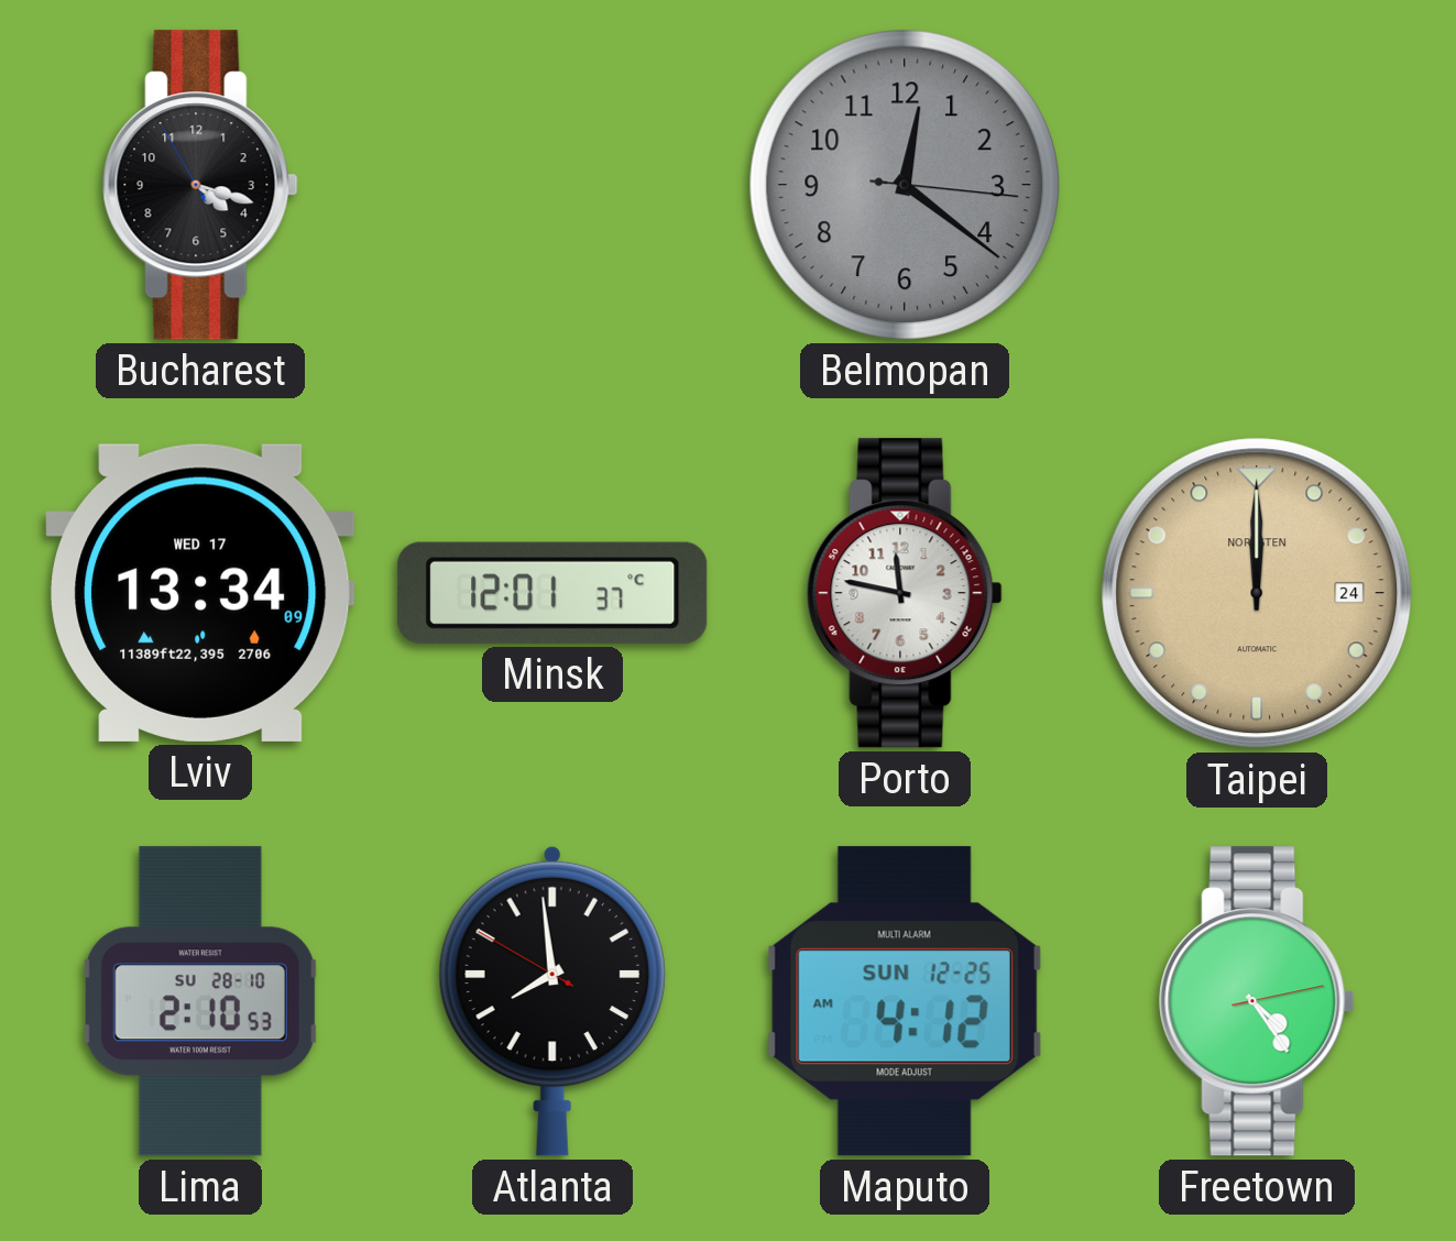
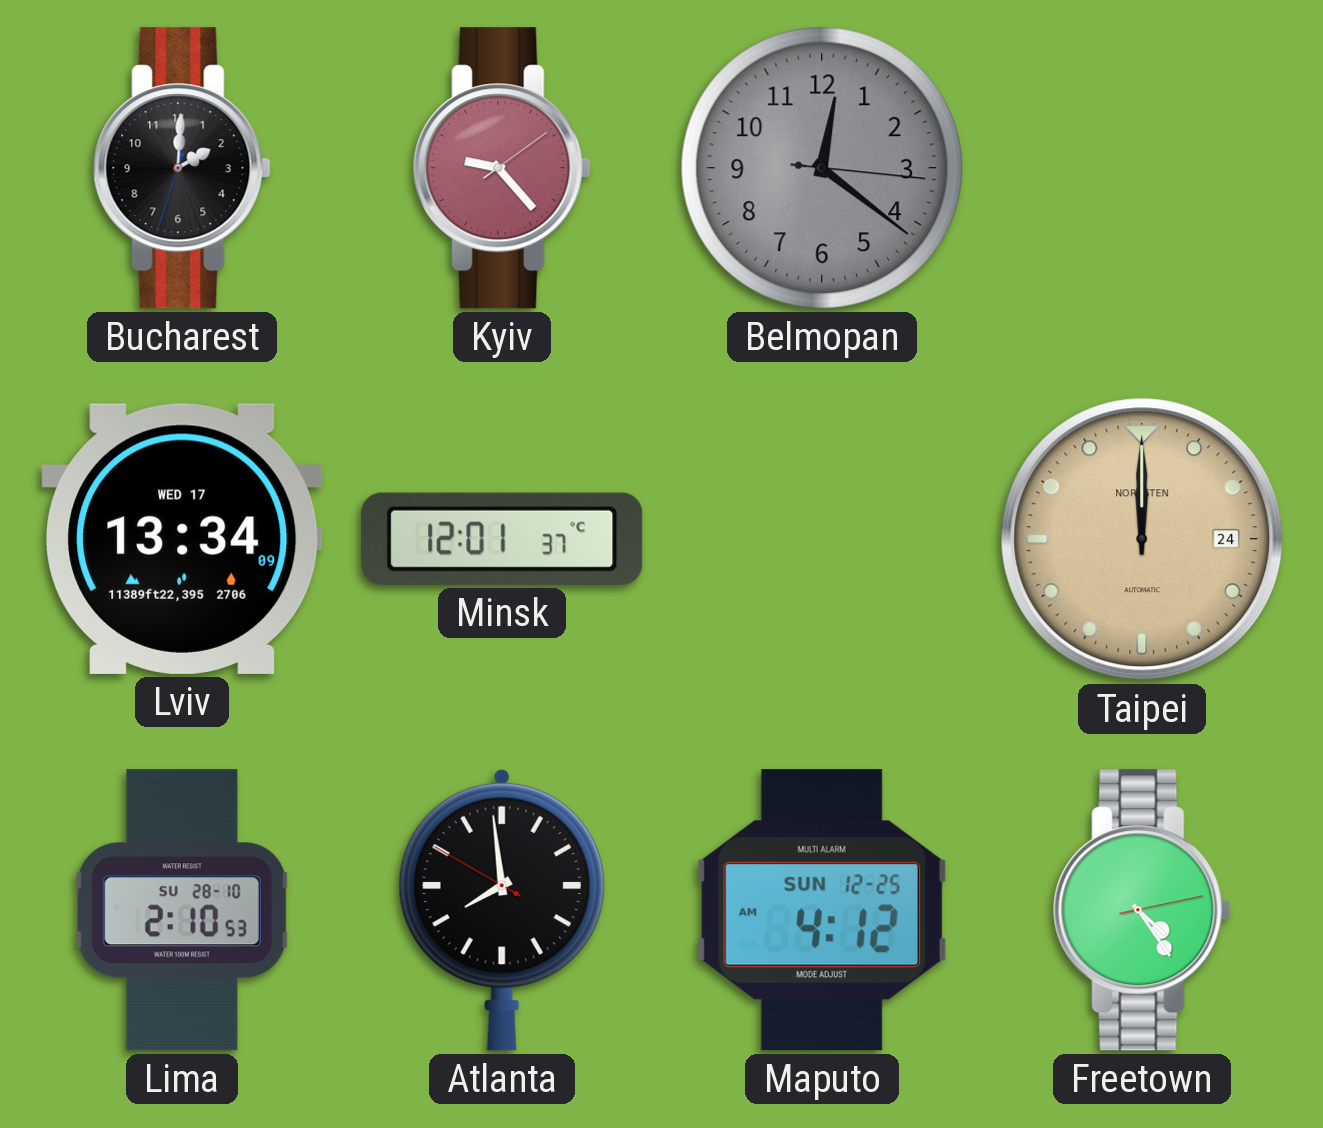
Bucharest: 4:17 -> 2:00
Kyiv: none -> 9:23
Porto: 11:47 -> none
